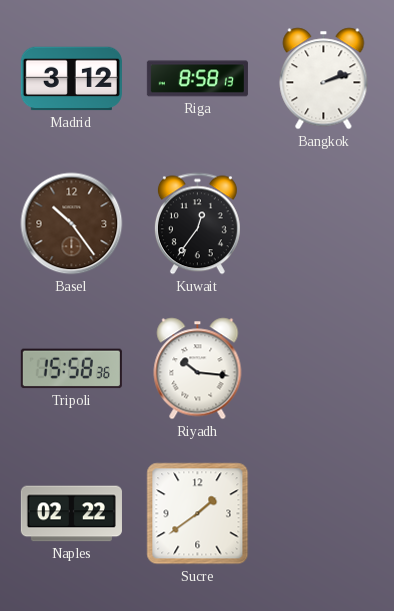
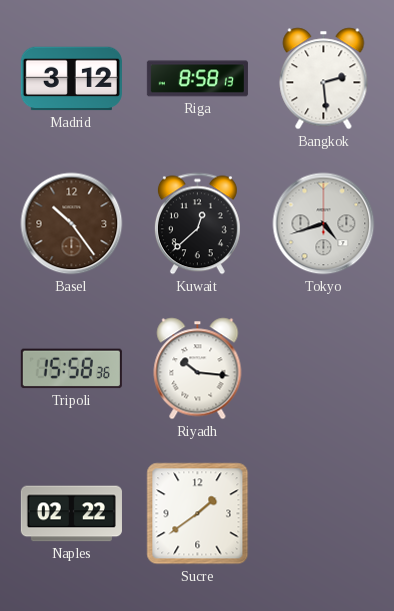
Bangkok: 2:12 -> 2:29
Kuwait: 12:36 -> 12:38
Tokyo: none -> 4:42
